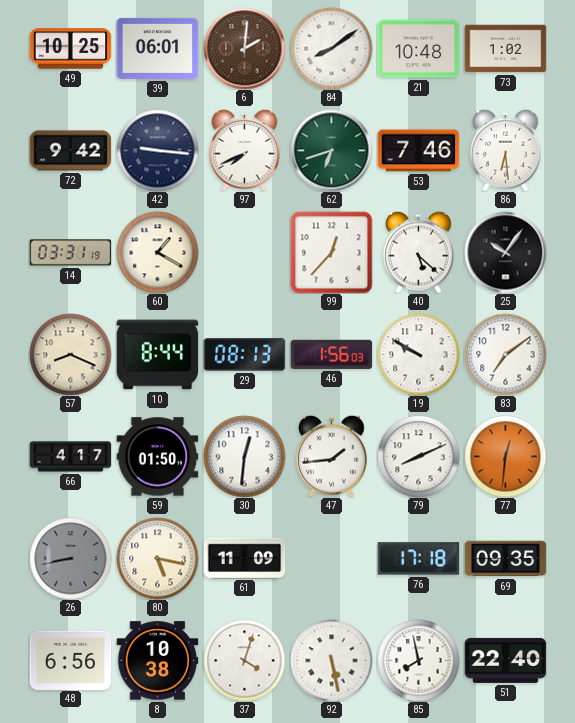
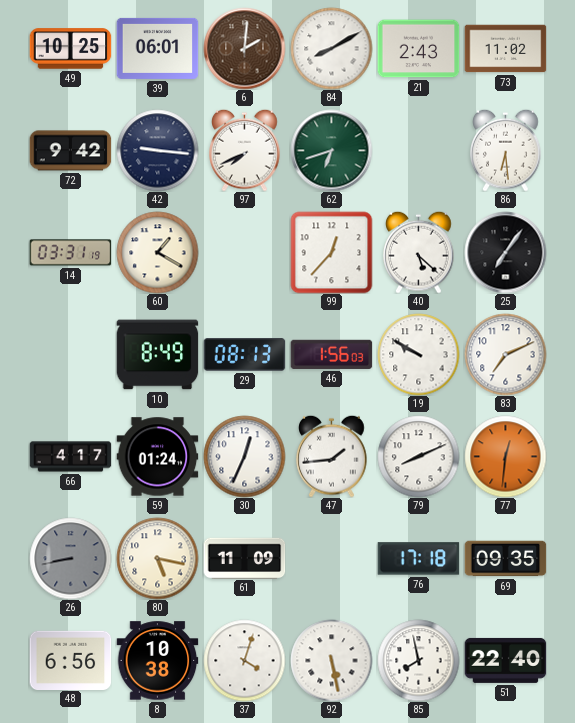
84: 8:09 -> 8:10
21: 10:48 -> 2:43
73: 1:02 -> 11:02
53: 7:46 -> none
25: 10:06 -> 7:06
57: 8:19 -> none
10: 8:44 -> 8:49
83: 7:09 -> 7:11
59: 01:50 -> 01:24
30: 12:31 -> 12:34
